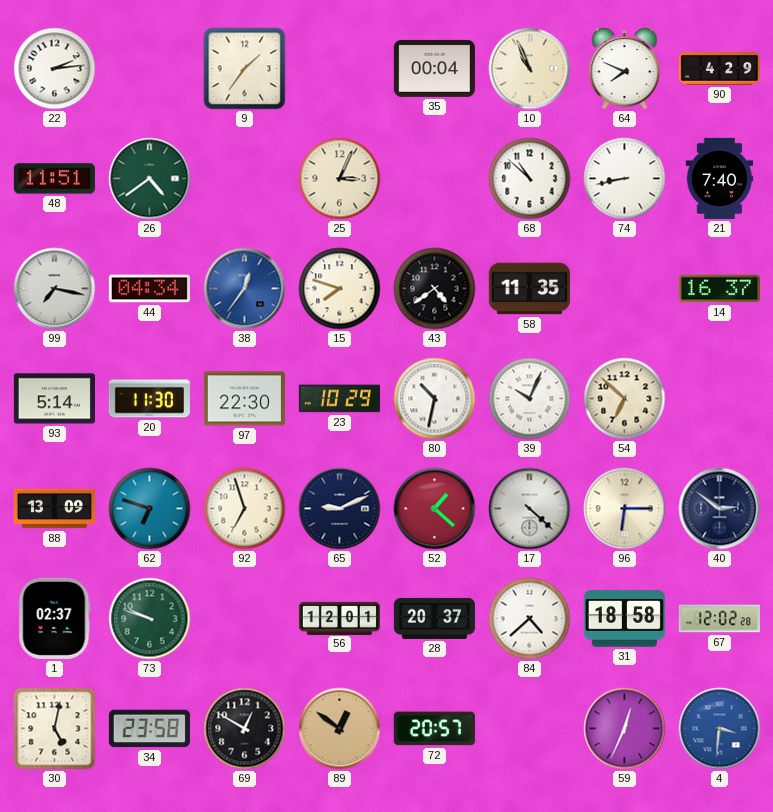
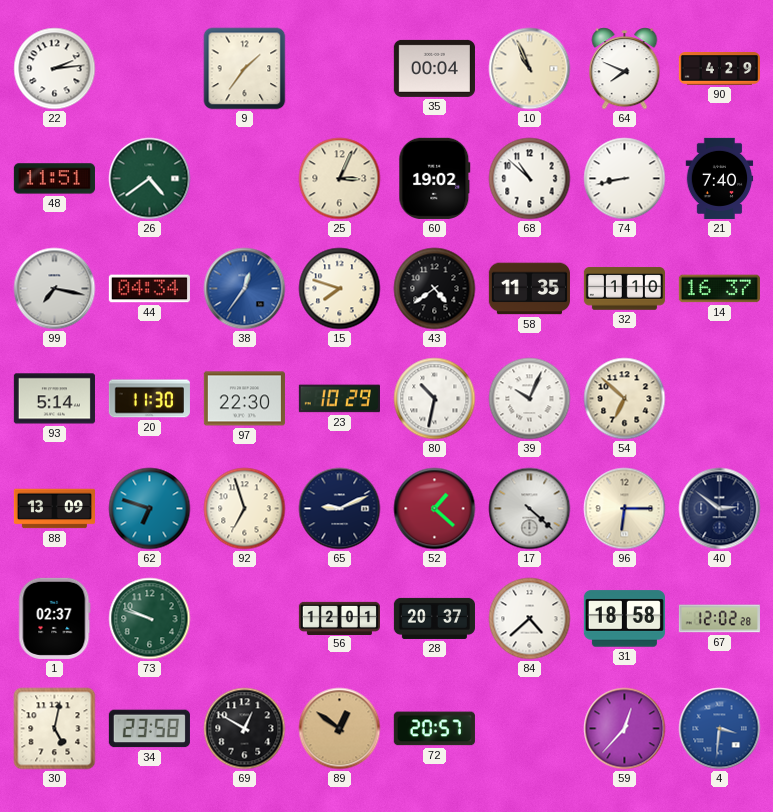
60: none -> 19:02
32: none -> 1:10
59: 12:34 -> 12:37
